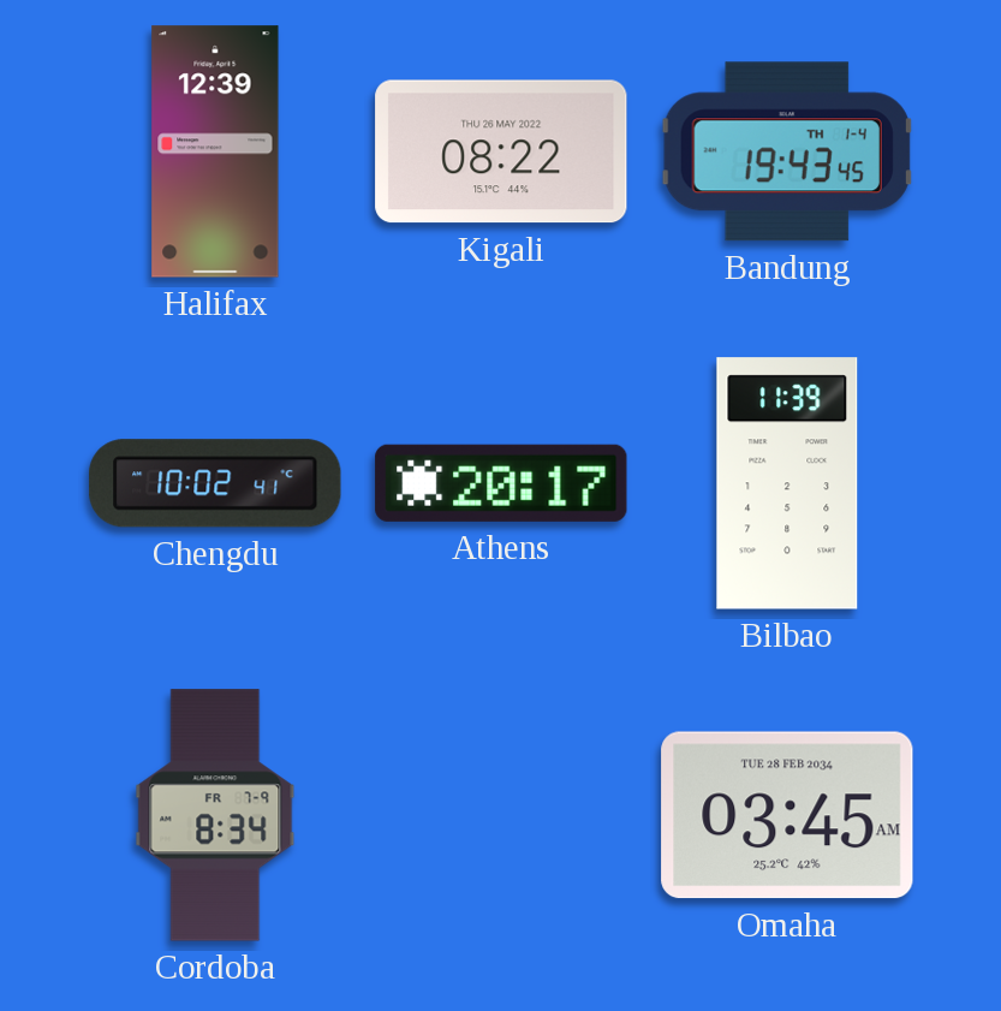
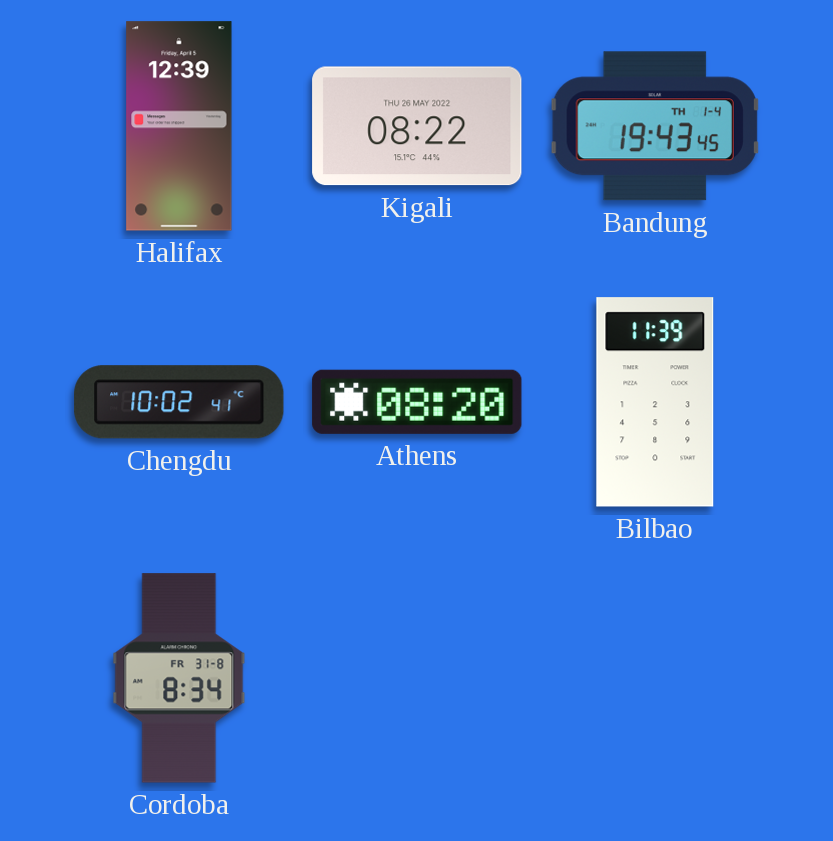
Athens: 20:17 -> 08:20
Cordoba date: FR 7-9 -> FR 31-8
Omaha: 03:45 -> none
